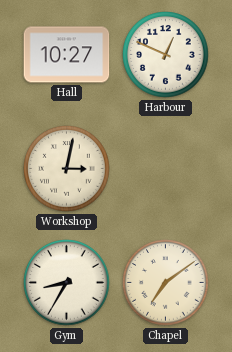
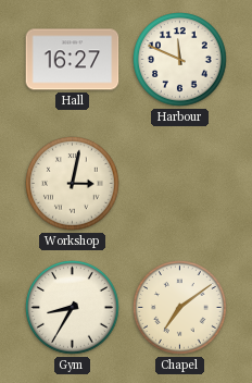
Hall: 10:27 -> 16:27
Harbour: 12:49 -> 11:49
